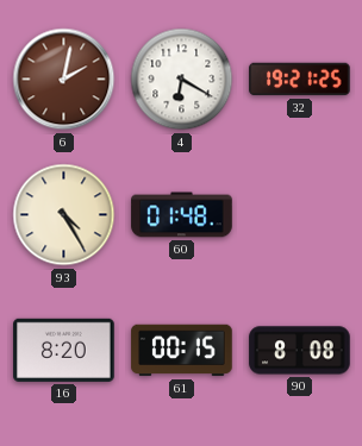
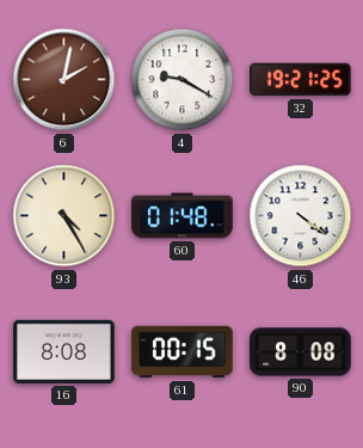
4: 6:20 -> 9:20
46: none -> 4:21
16: 8:20 -> 8:08
